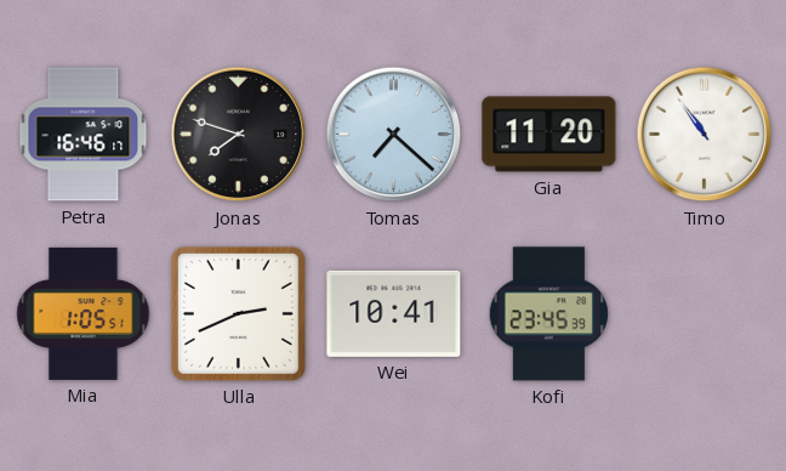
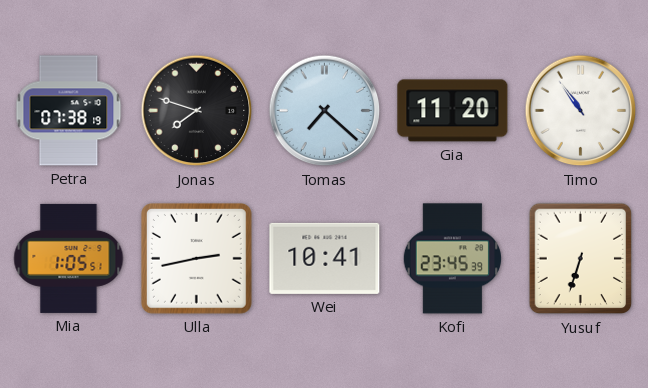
Petra: 16:46 -> 07:38
Ulla: 2:41 -> 2:43
Yusuf: none -> 6:33
